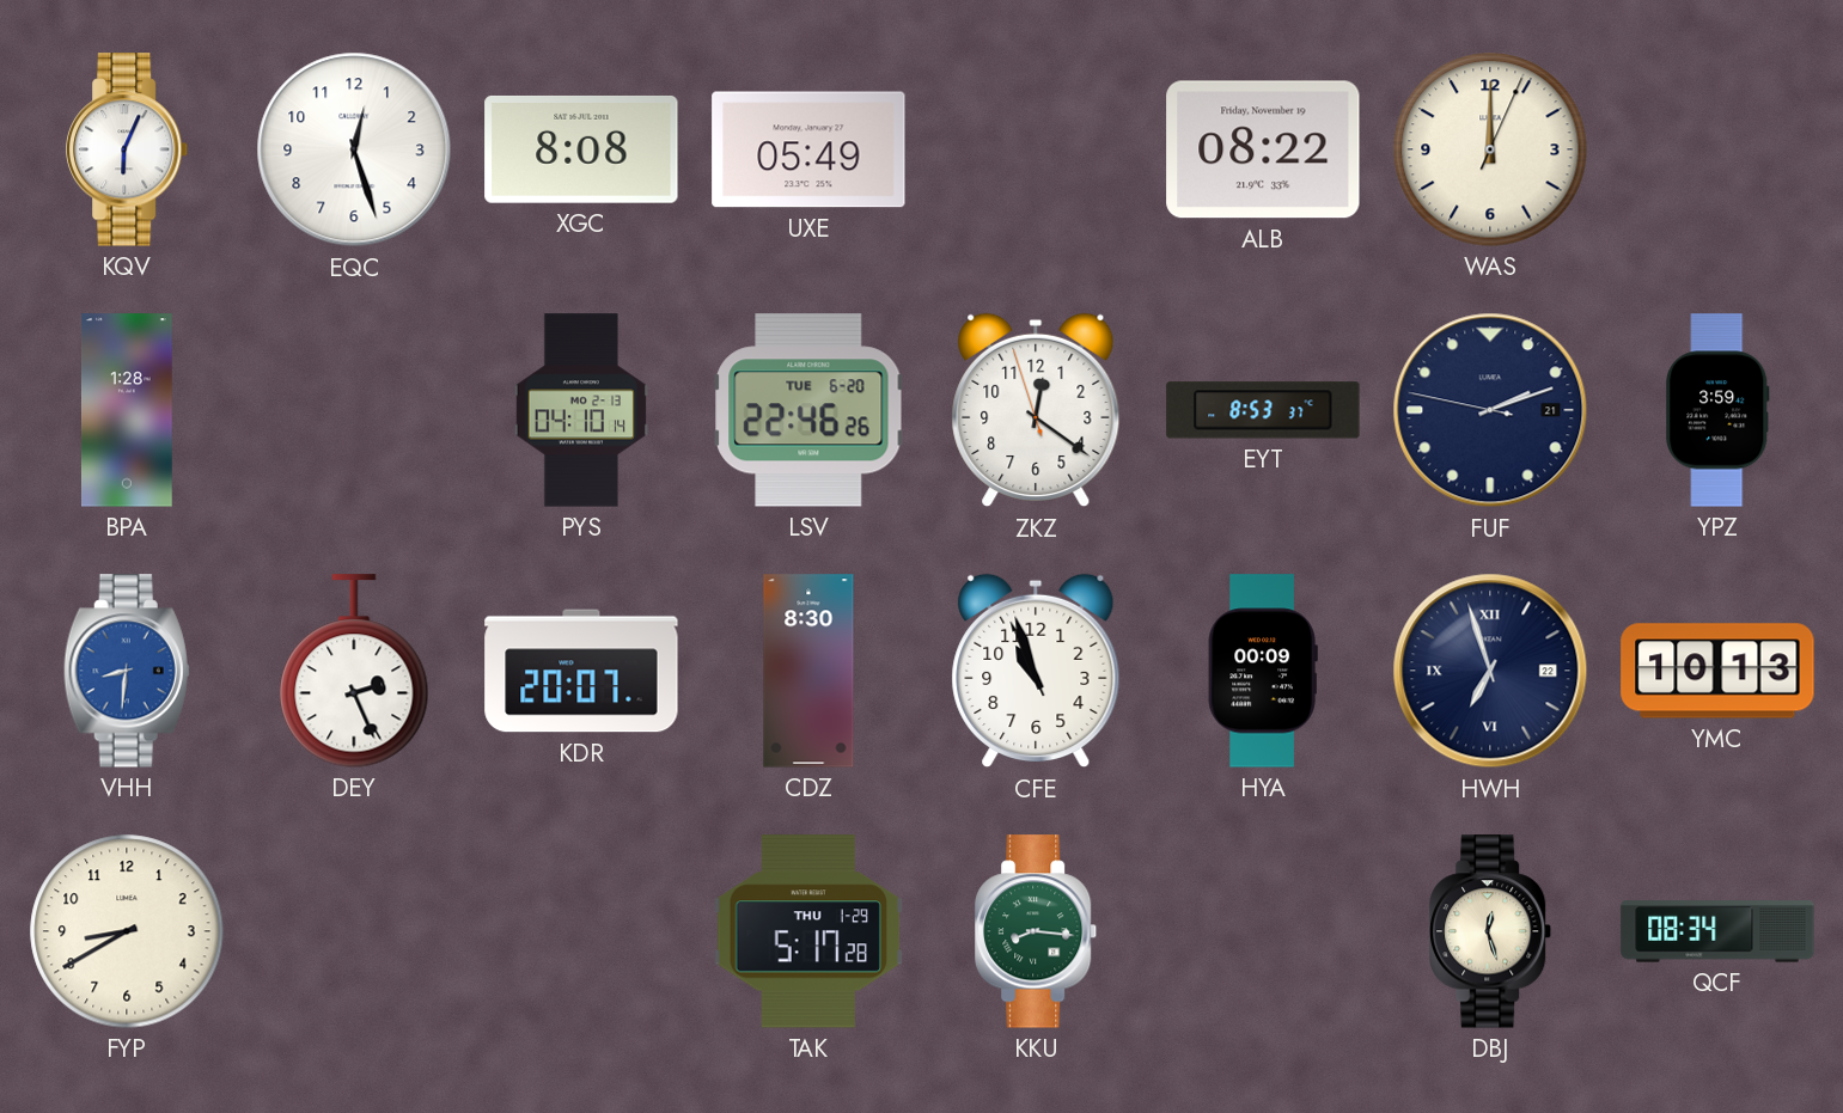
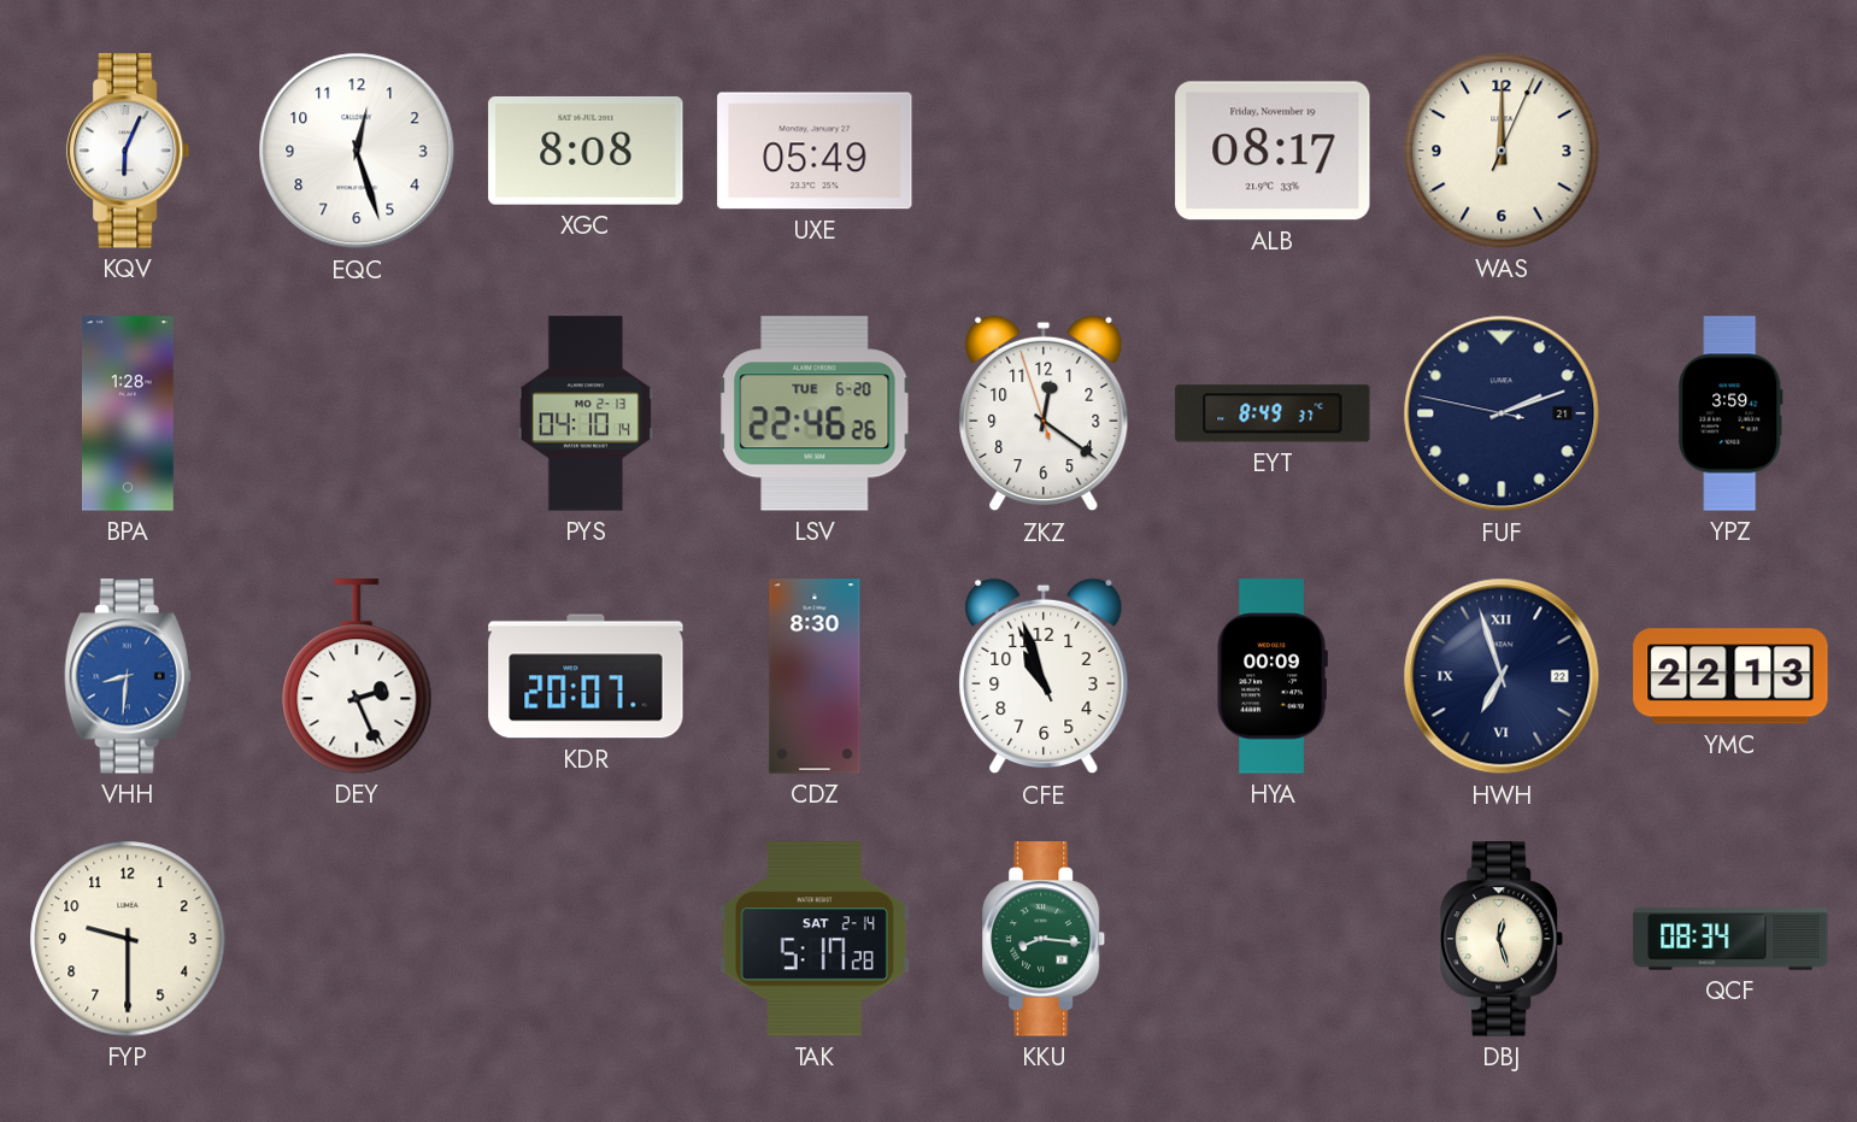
ALB: 08:22 -> 08:17
EYT: 8:53 -> 8:49
YMC: 10:13 -> 22:13
FYP: 8:40 -> 9:30
TAK date: THU 1-29 -> SAT 2-14
